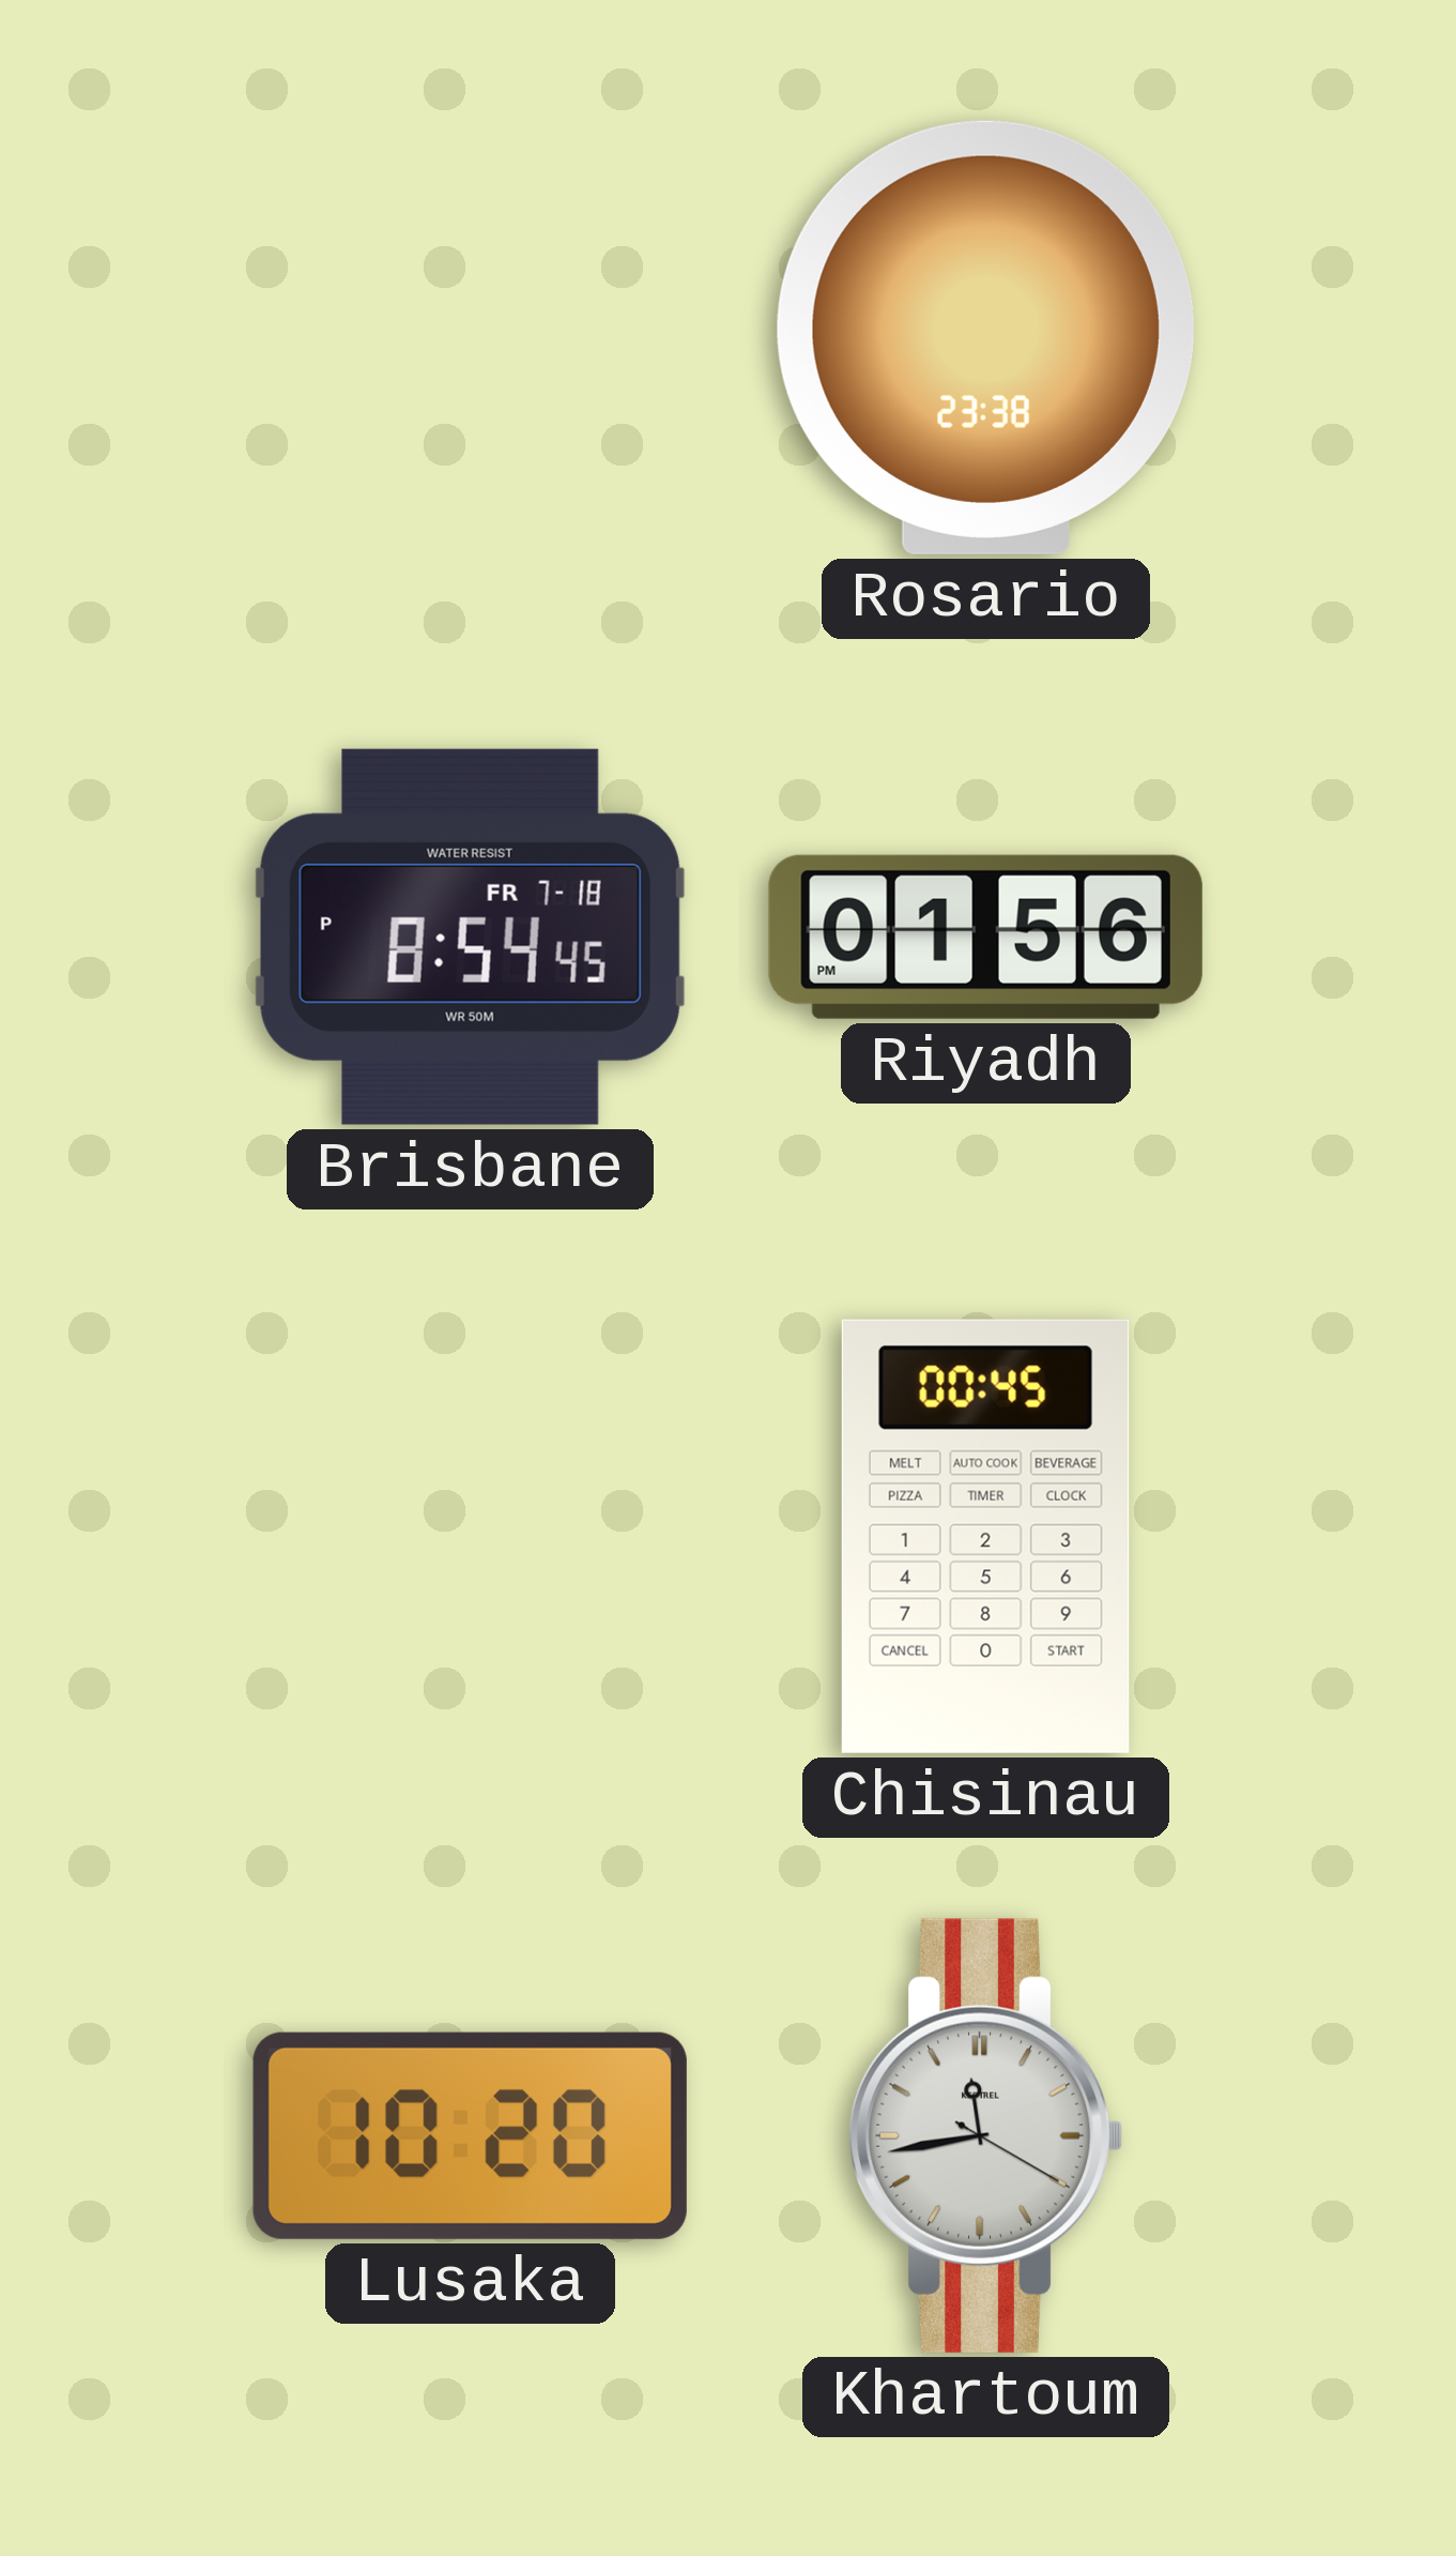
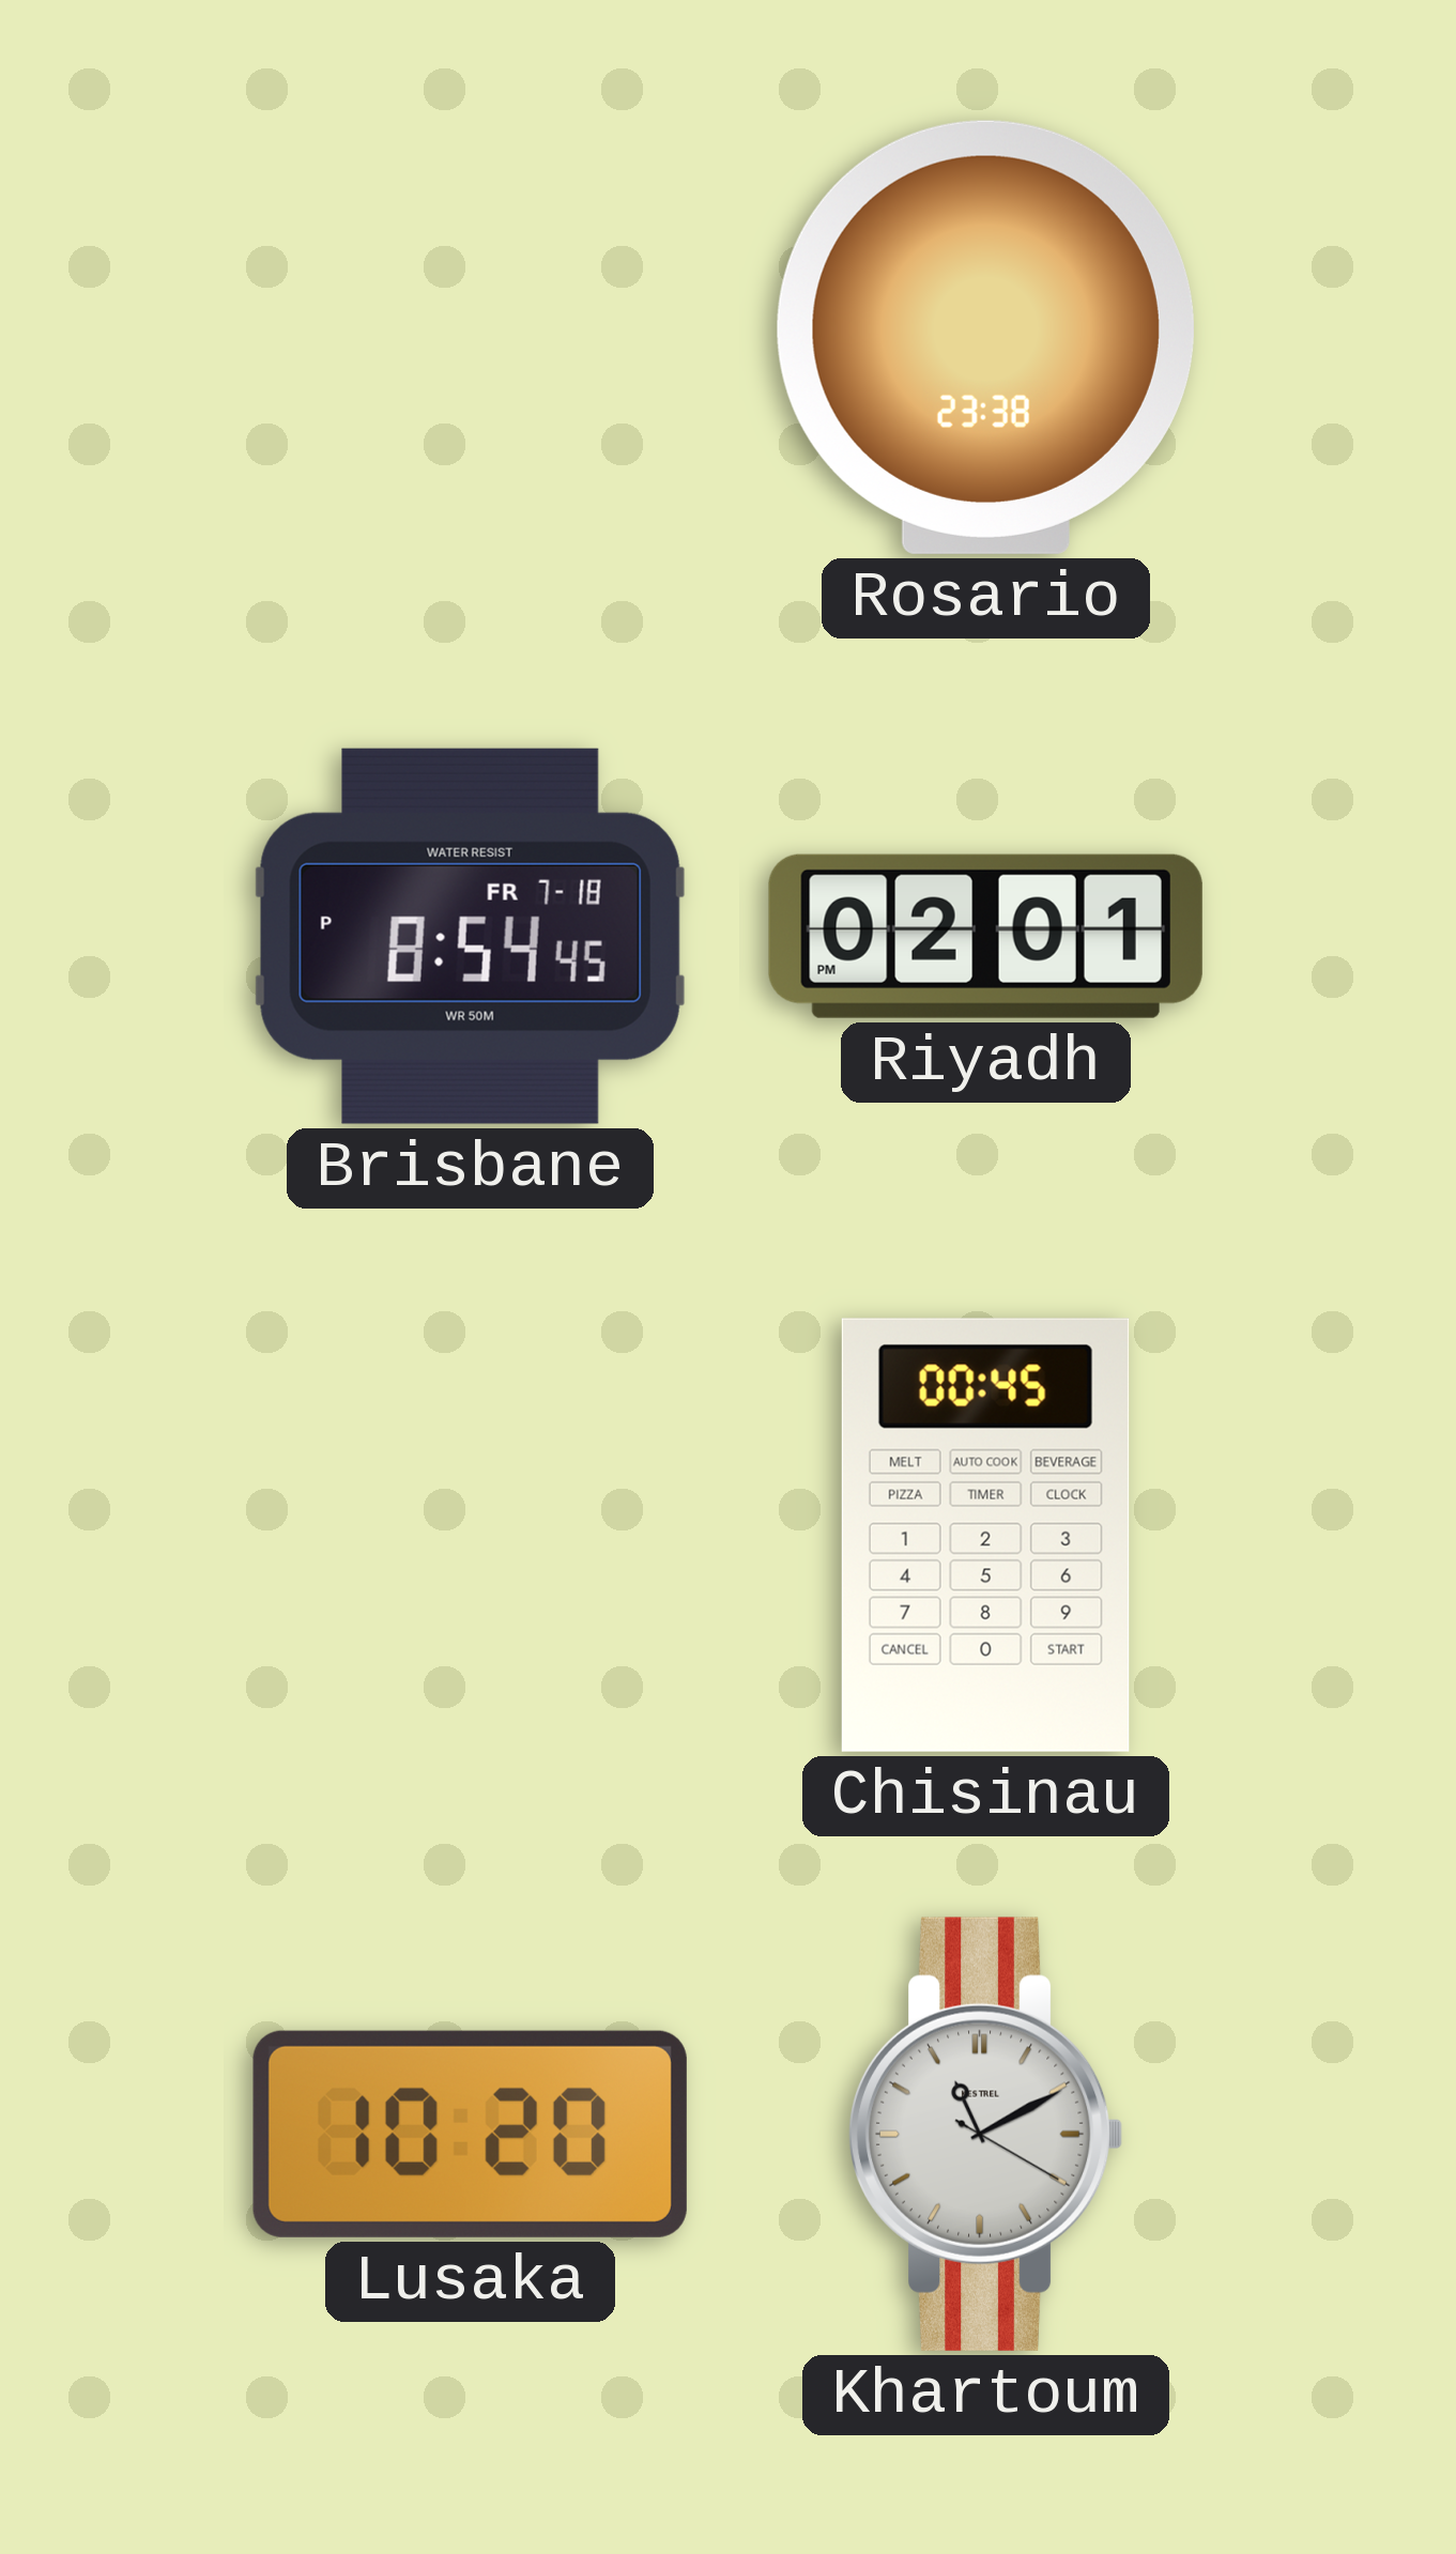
Riyadh: 01:56 -> 02:01
Khartoum: 11:43 -> 11:10
